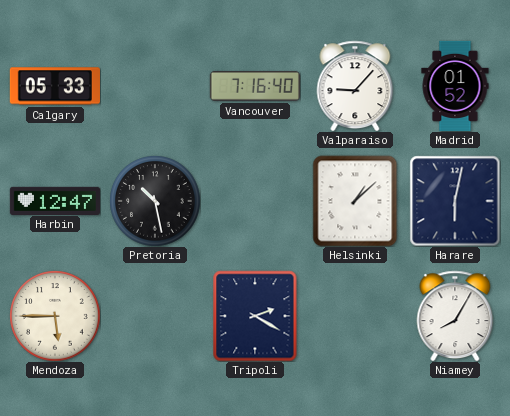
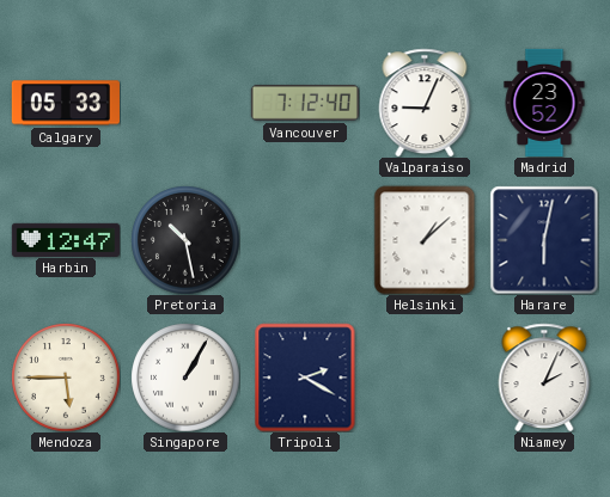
Vancouver: 7:16 -> 7:12
Valparaiso: 9:07 -> 9:04
Madrid: 01:52 -> 23:52
Singapore: none -> 1:05
Niamey: 8:05 -> 2:04
